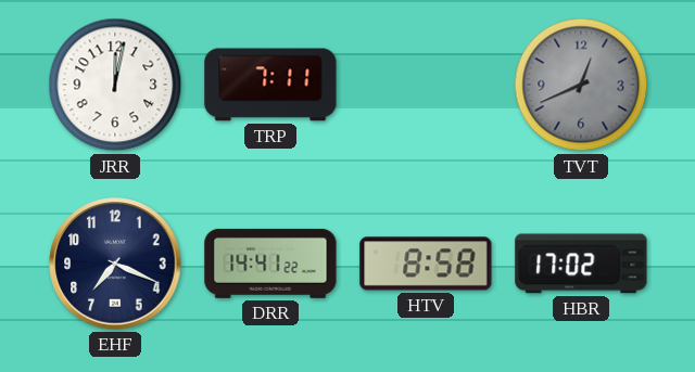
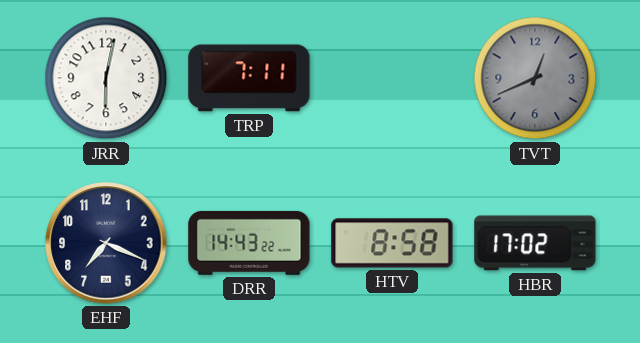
JRR: 12:02 -> 6:02
DRR: 14:41 -> 14:43
